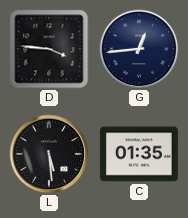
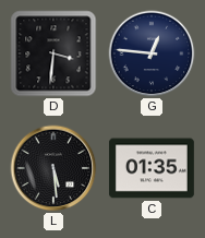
D: 3:46 -> 3:31
G: 12:44 -> 12:46
